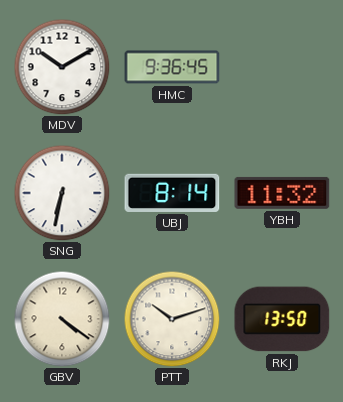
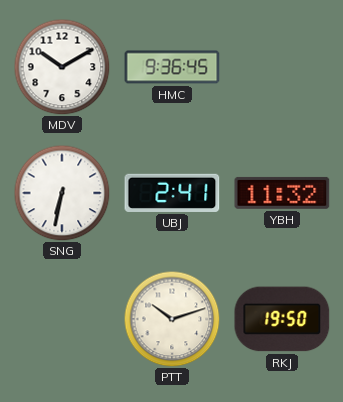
UBJ: 8:14 -> 2:41
GBV: 4:21 -> none
RKJ: 13:50 -> 19:50
